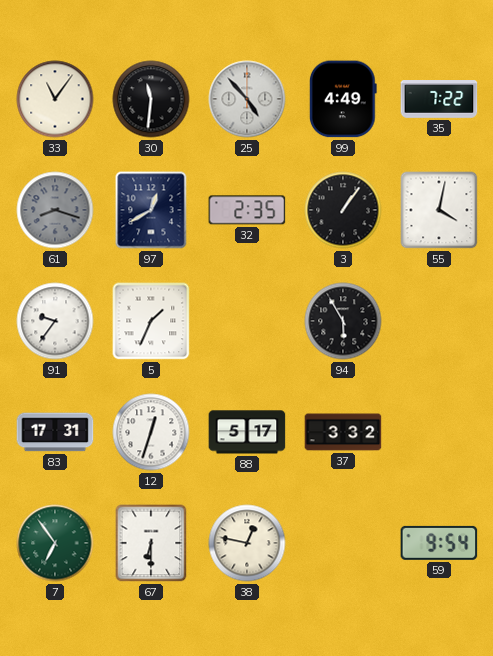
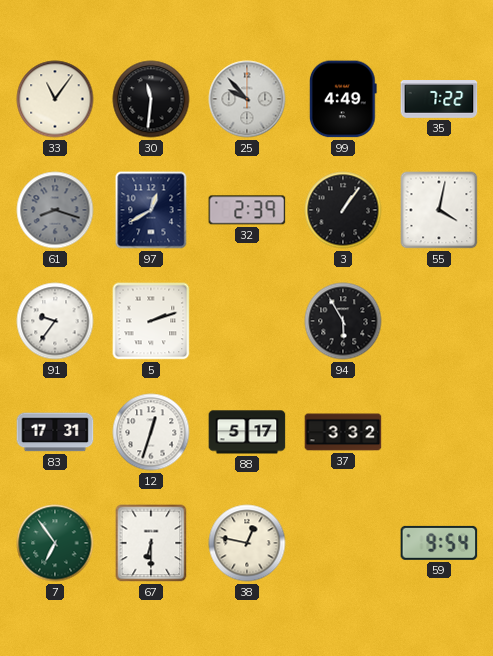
25: 4:53 -> 9:53
32: 2:35 -> 2:39
5: 1:34 -> 2:12
